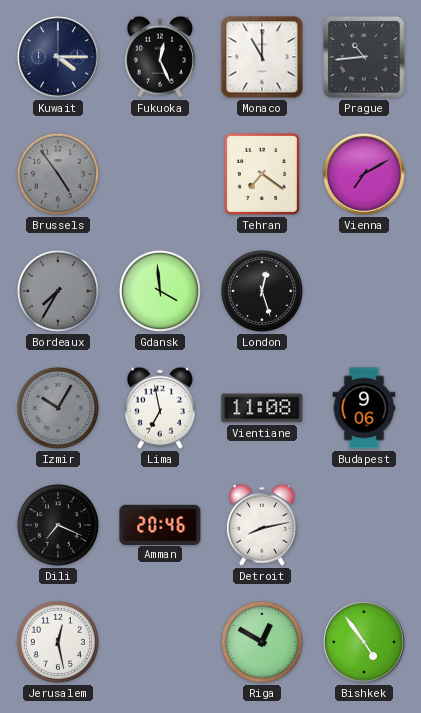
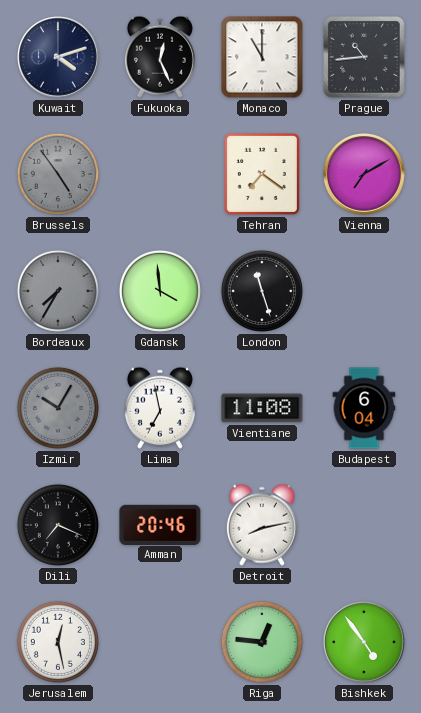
Kuwait: 4:15 -> 4:12
London: 12:27 -> 11:27
Budapest: 9:06 -> 6:04
Riga: 12:50 -> 12:46
